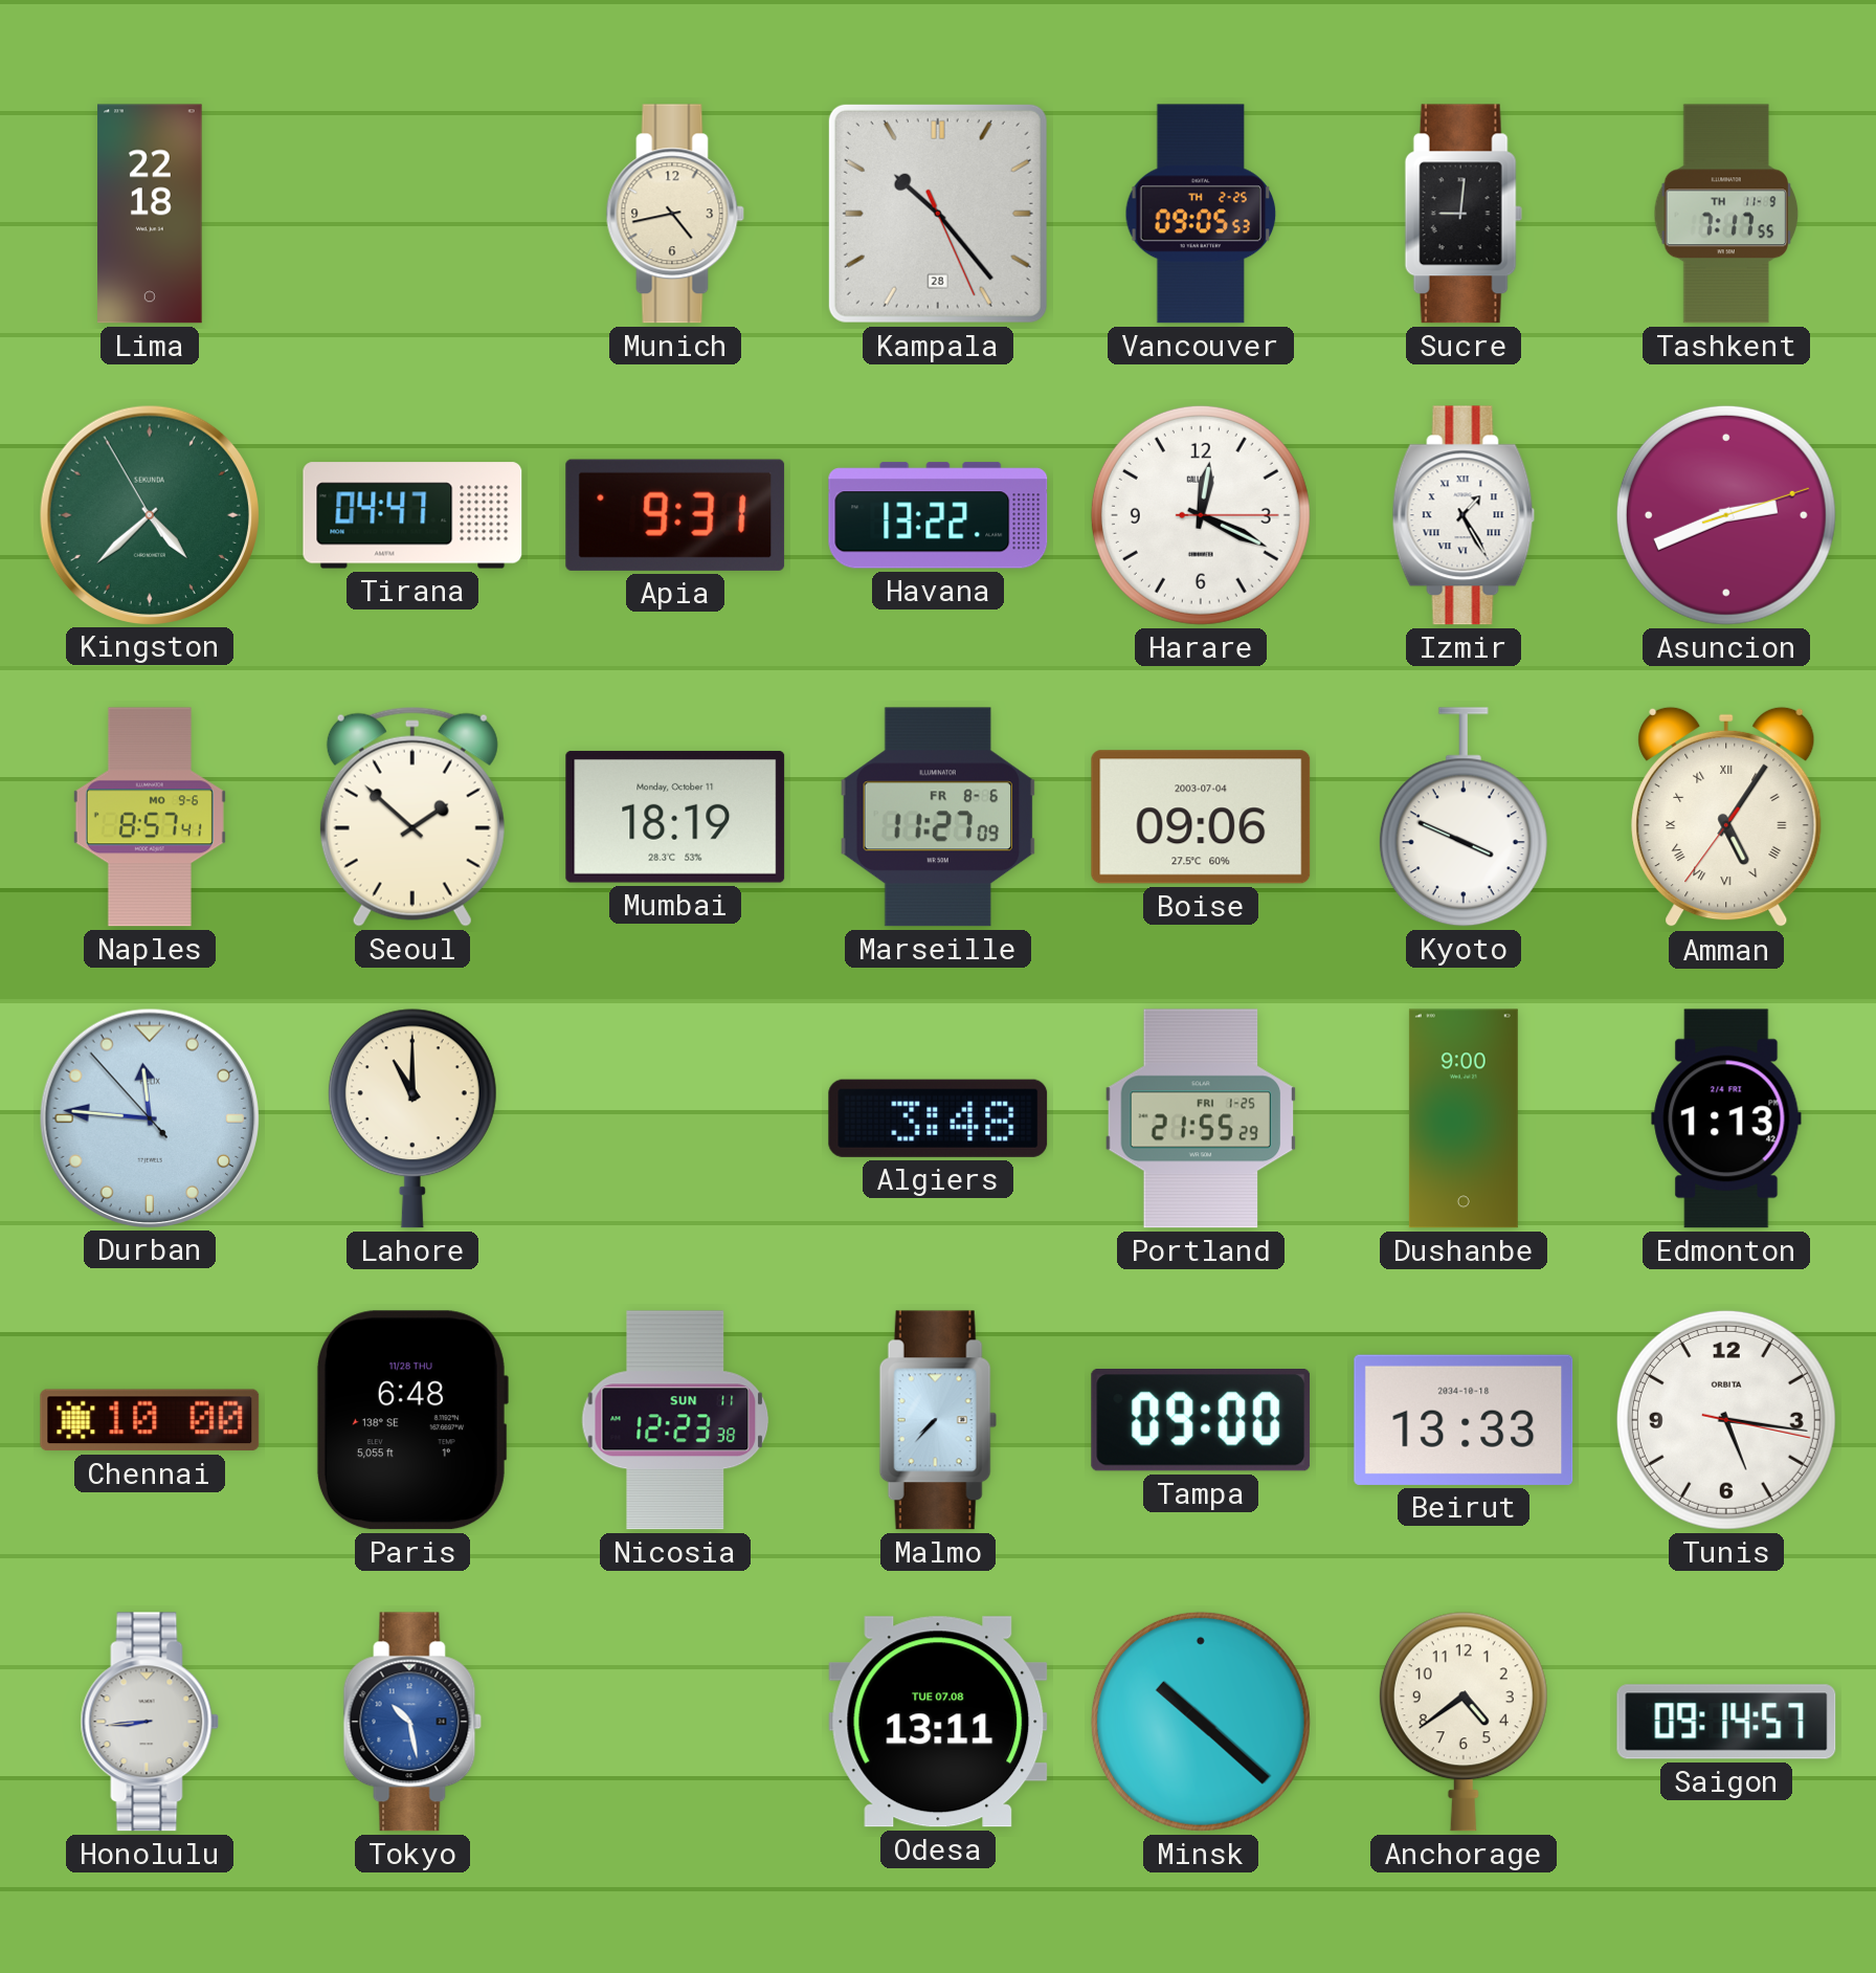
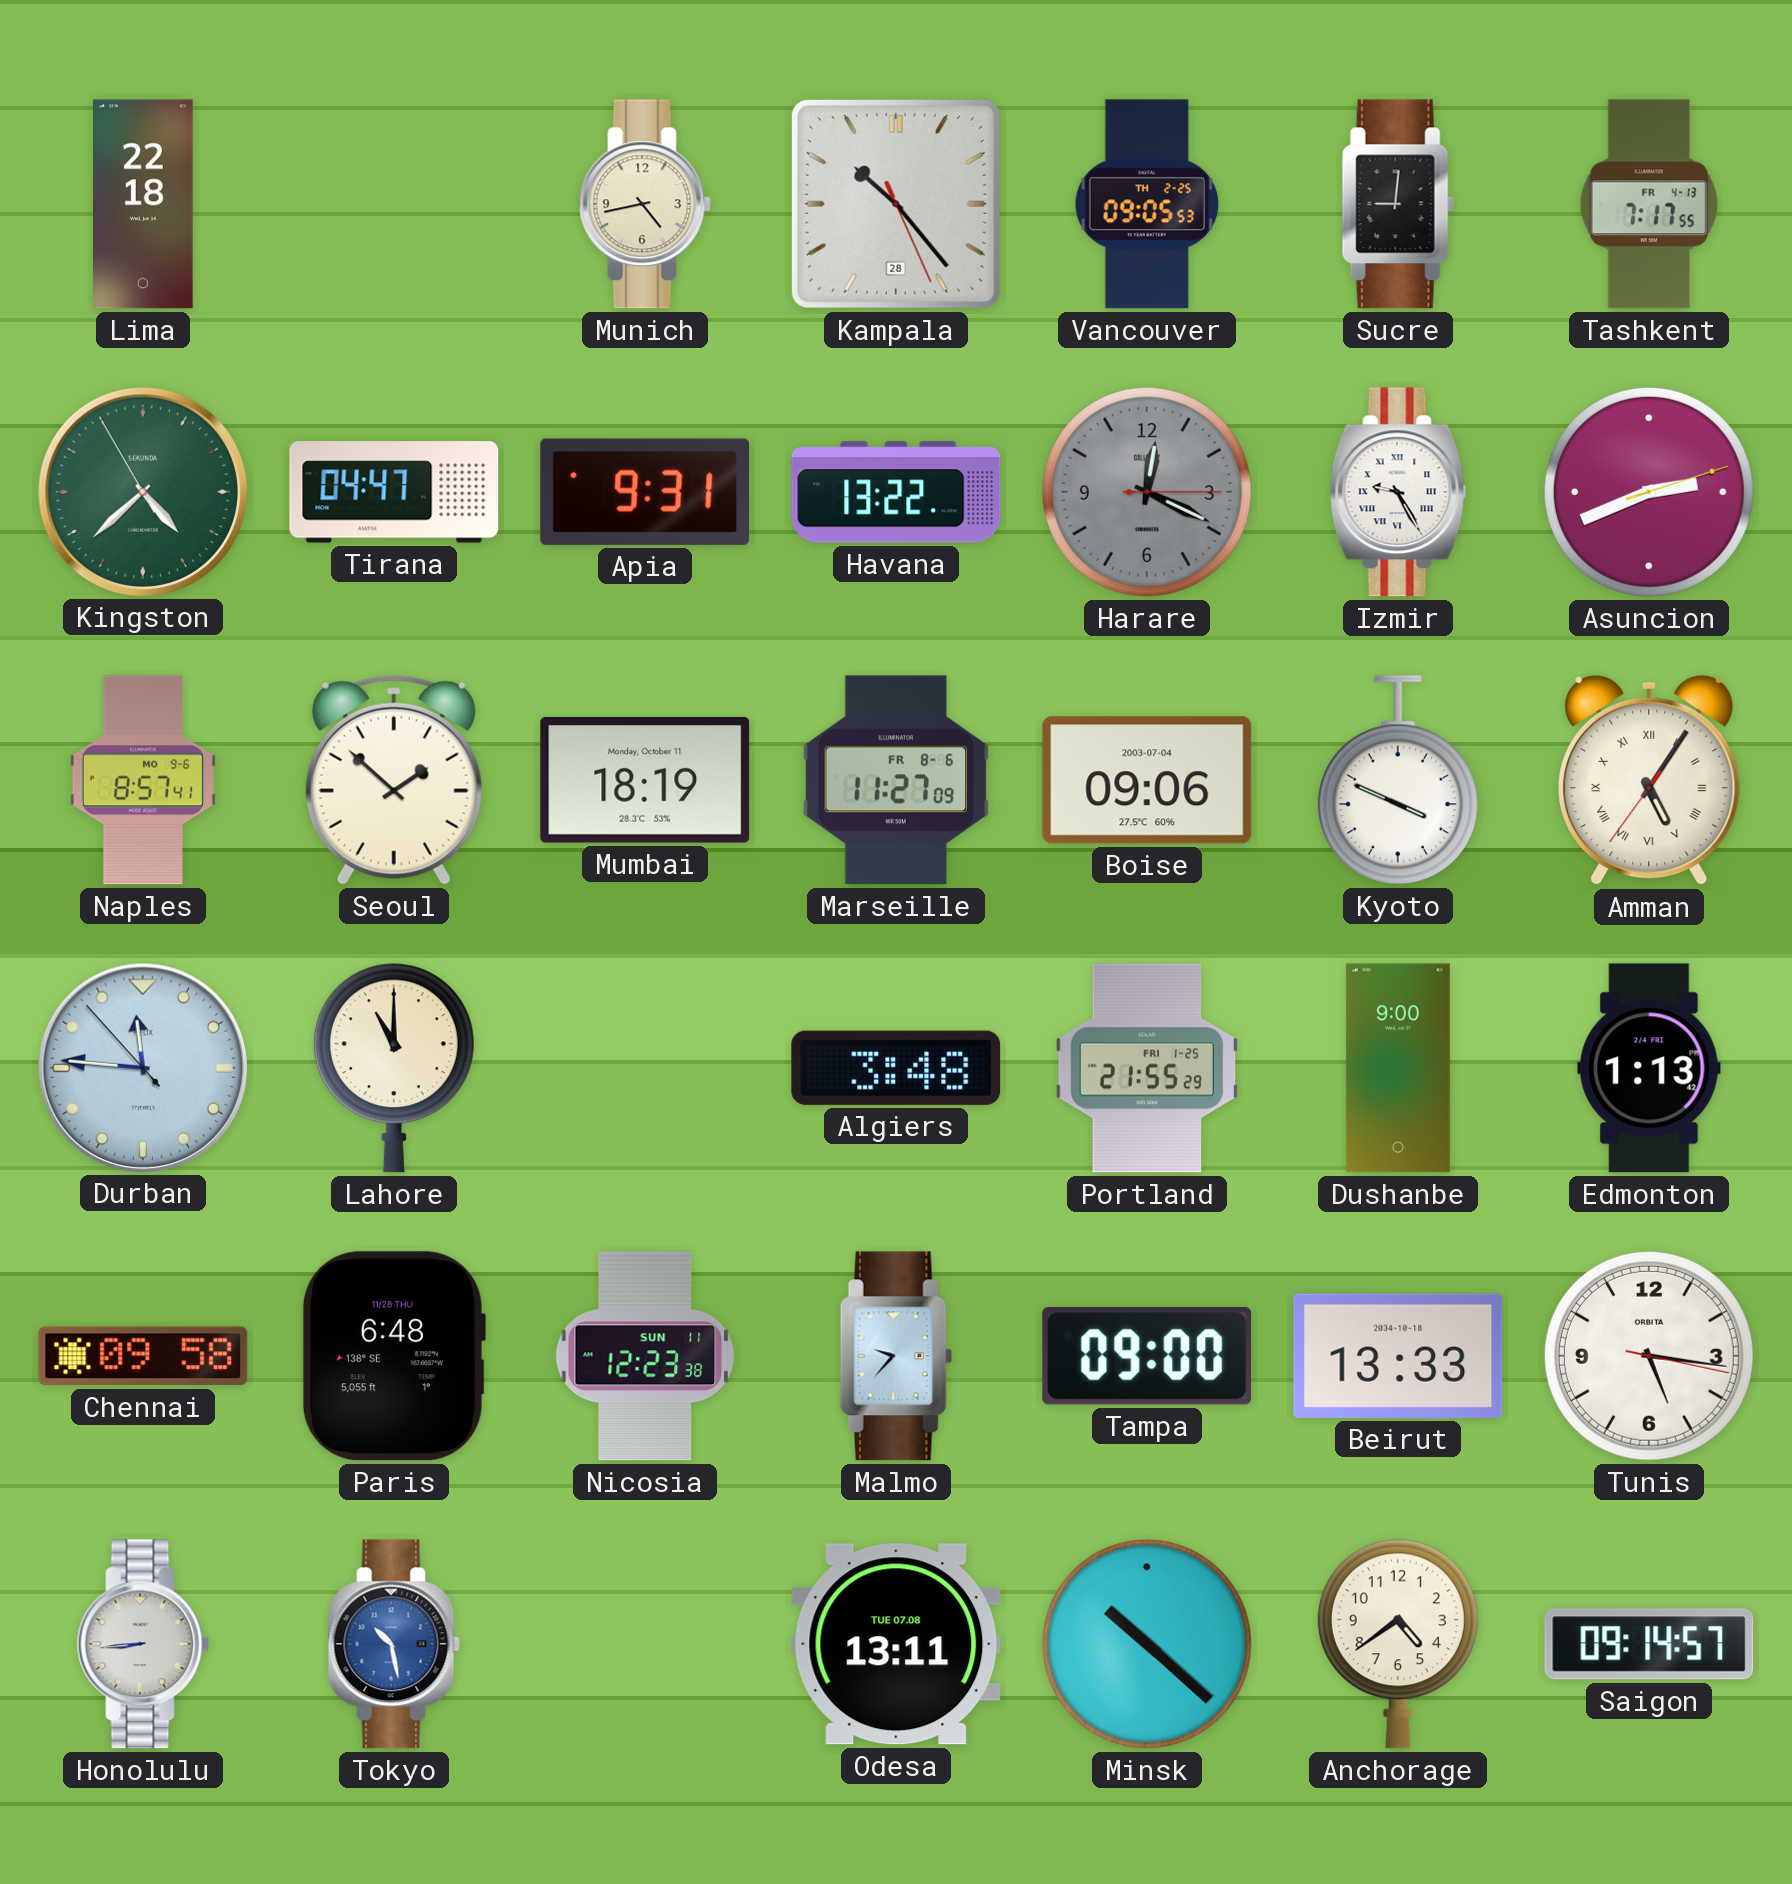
Tashkent date: TH 11-9 -> FR 4-13
Harare dial: white -> grey
Izmir: 1:25 -> 9:25
Chennai: 10:00 -> 09:58
Malmo: 7:37 -> 9:37
